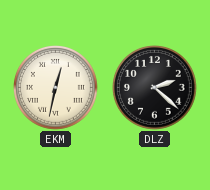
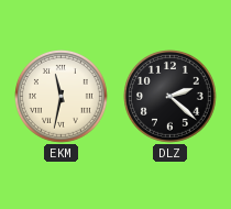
EKM: 12:32 -> 11:32
